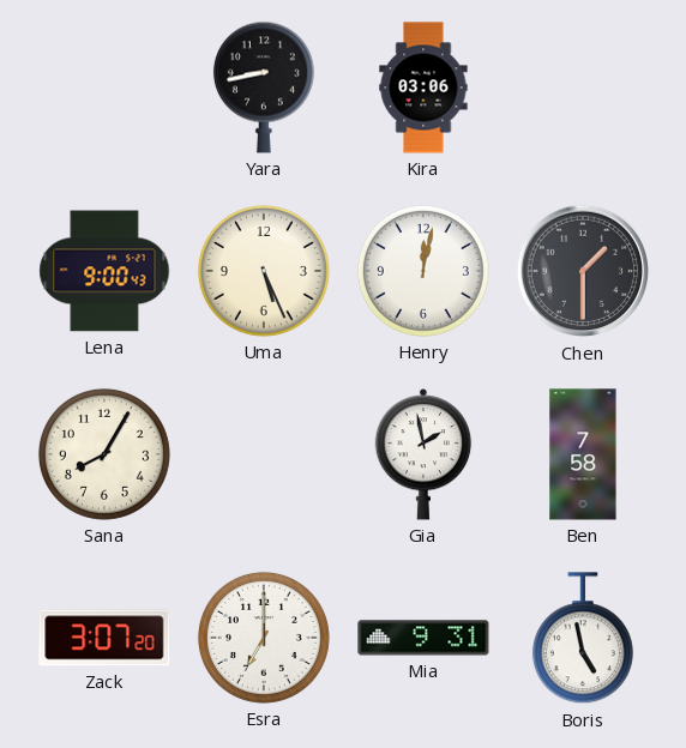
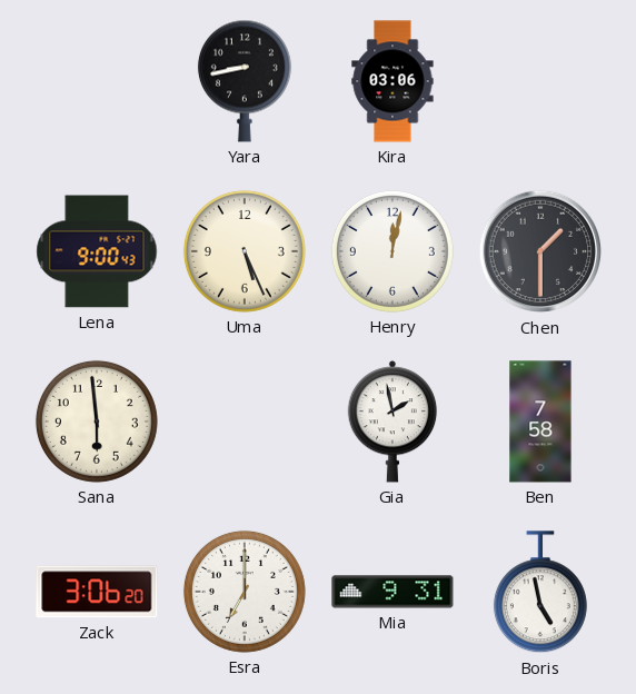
Sana: 8:05 -> 5:59
Zack: 3:07 -> 3:06
